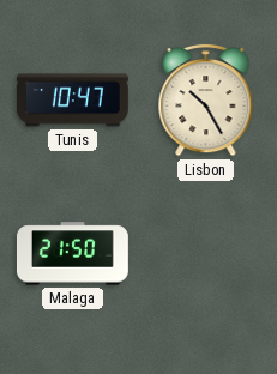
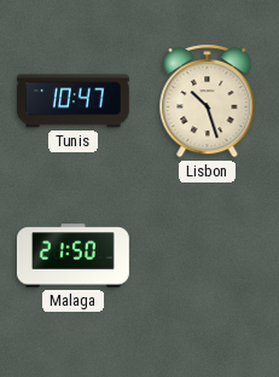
Lisbon: 10:25 -> 10:27
